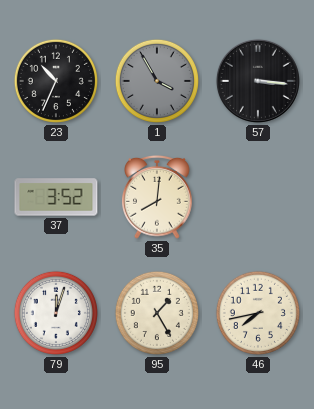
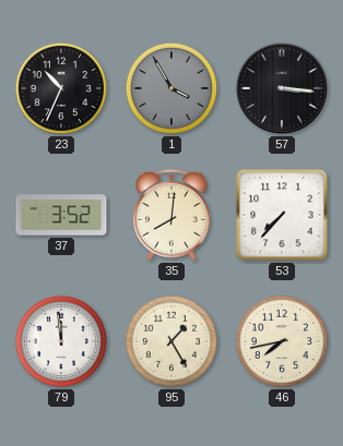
53: none -> 7:37
79: 12:03 -> 11:59
